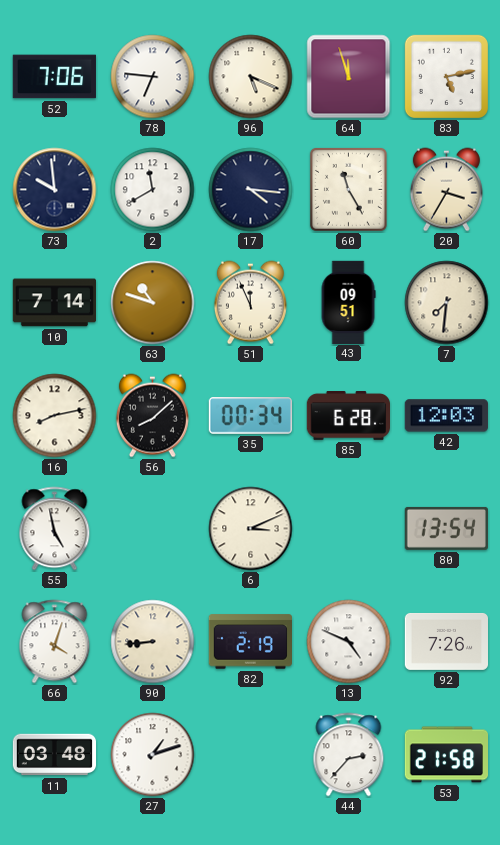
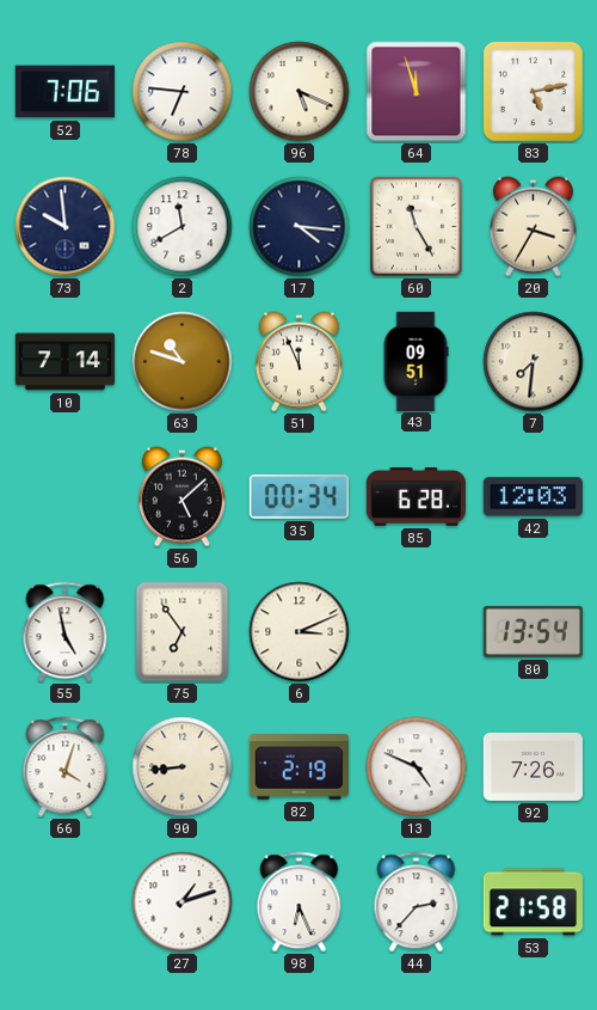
16: 8:13 -> none
56: 8:08 -> 5:08
75: none -> 6:54
11: 03:48 -> none
98: none -> 6:26
